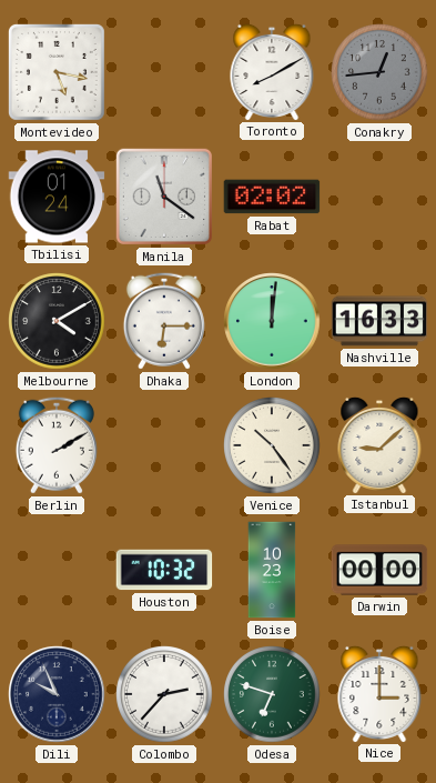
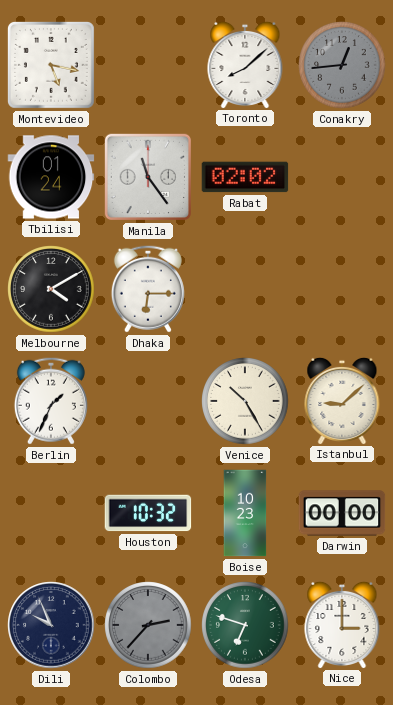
Toronto: 8:10 -> 8:08
Manila: 11:21 -> 11:24
London: 12:01 -> none
Nashville: 16:33 -> none
Berlin: 2:10 -> 1:34
Venice: 10:24 -> 10:25
Colombo dial: white -> grey
